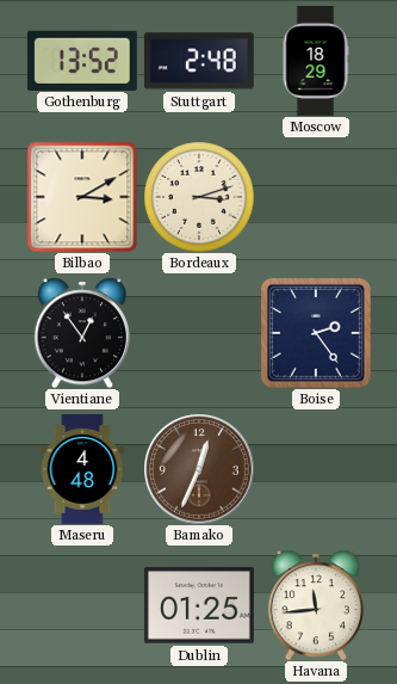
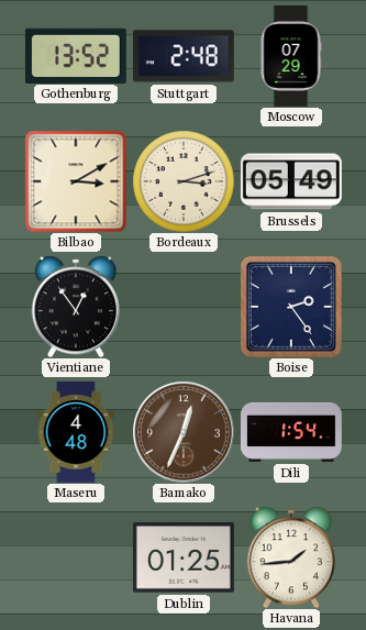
Moscow: 18:29 -> 07:29
Brussels: none -> 05:49
Dili: none -> 1:54
Havana: 11:44 -> 1:44
